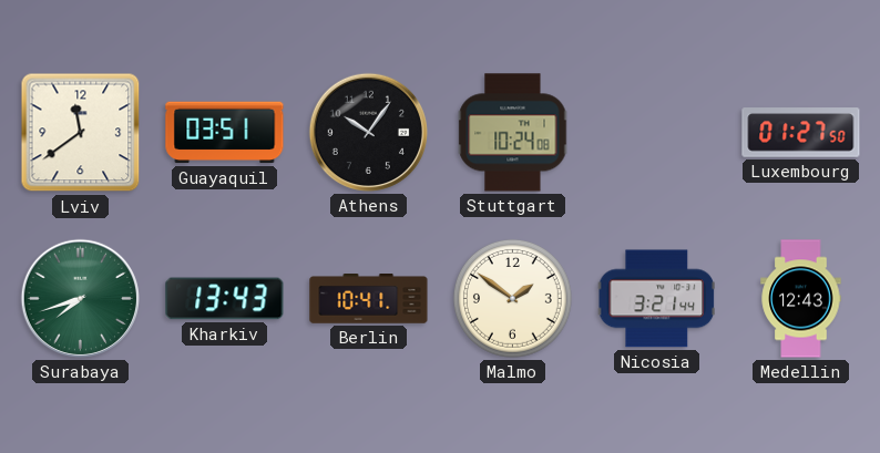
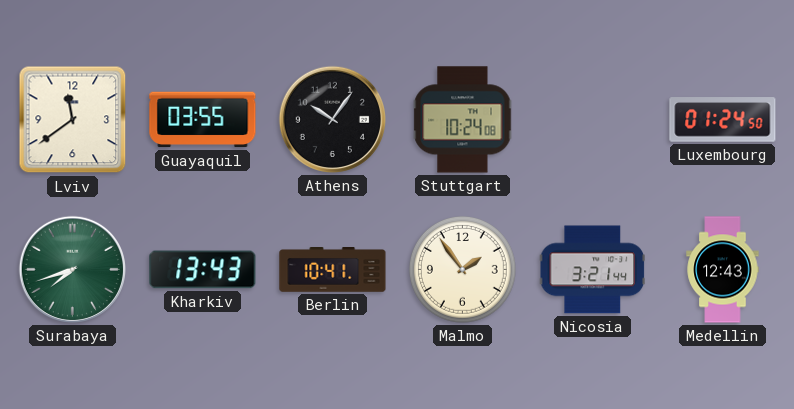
Guayaquil: 03:51 -> 03:55
Luxembourg: 01:27 -> 01:24
Malmo: 1:51 -> 1:54
